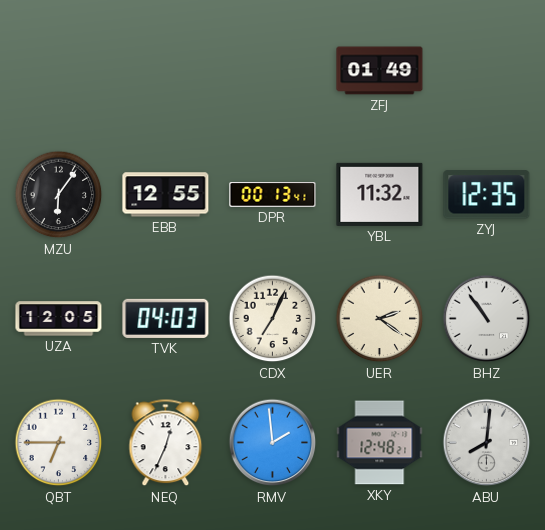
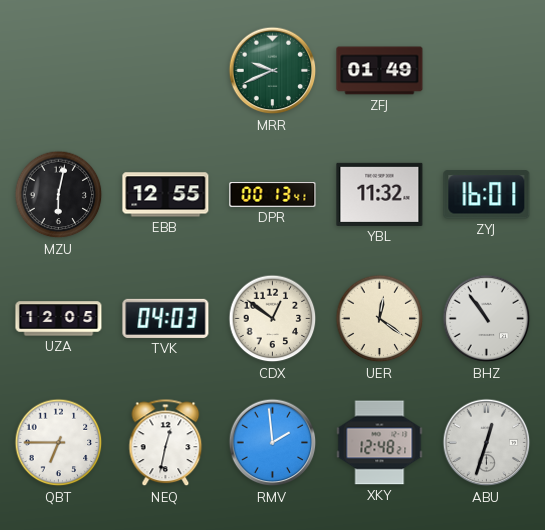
MRR: none -> 9:41
MZU: 6:06 -> 6:02
ZYJ: 12:35 -> 16:01
CDX: 7:04 -> 12:51
UER: 2:21 -> 12:21
NEQ: 12:34 -> 12:32
ABU: 8:01 -> 12:33
